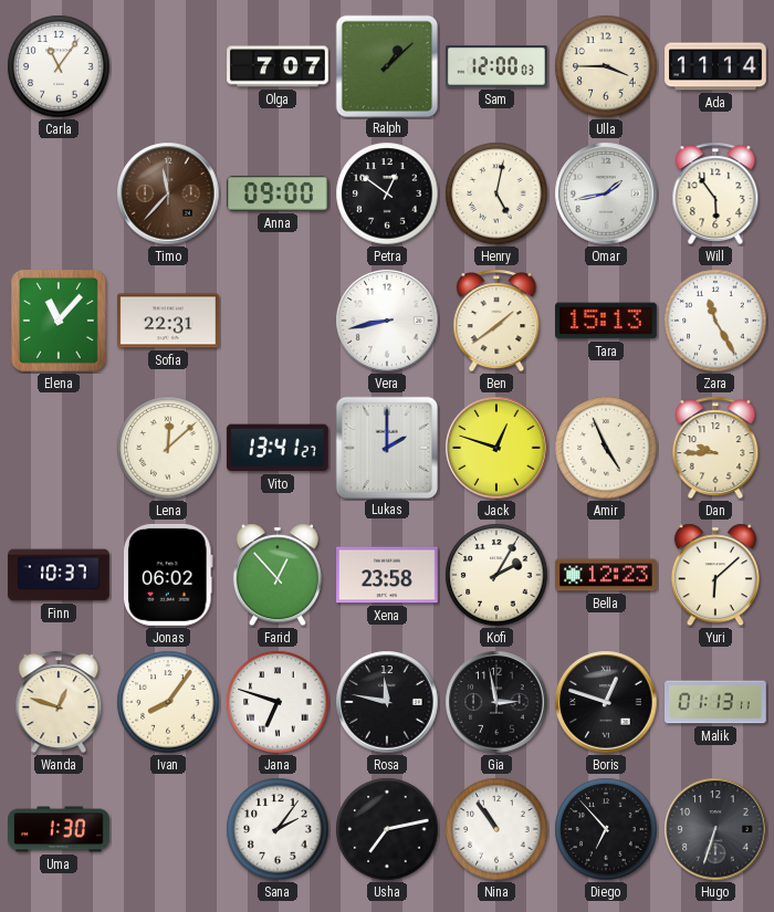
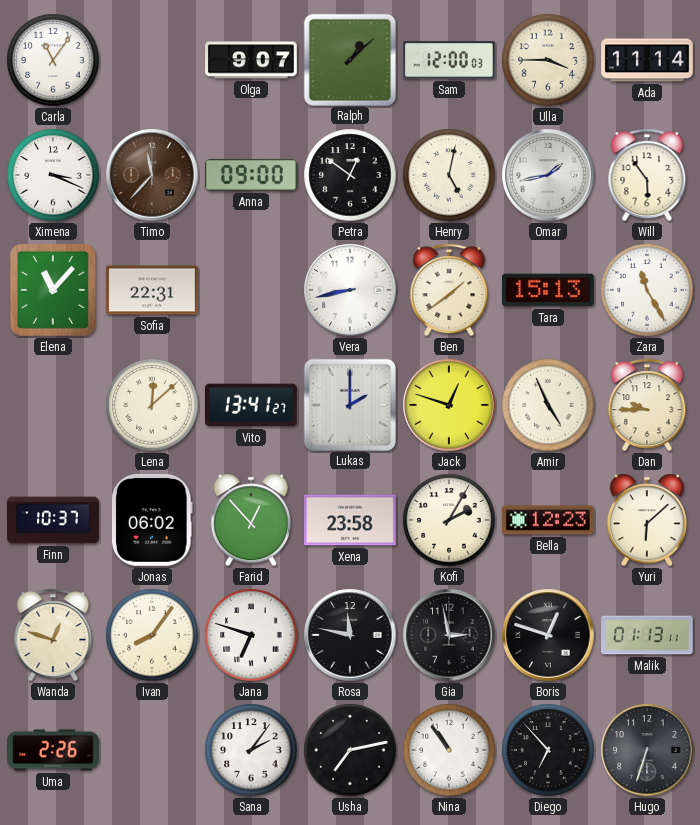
Olga: 7:07 -> 9:07
Ximena: none -> 3:19
Uma: 1:30 -> 2:26
